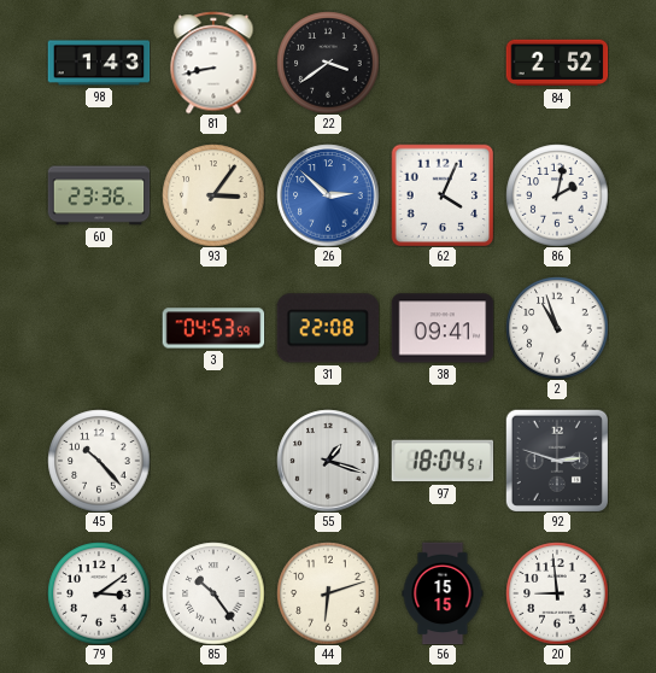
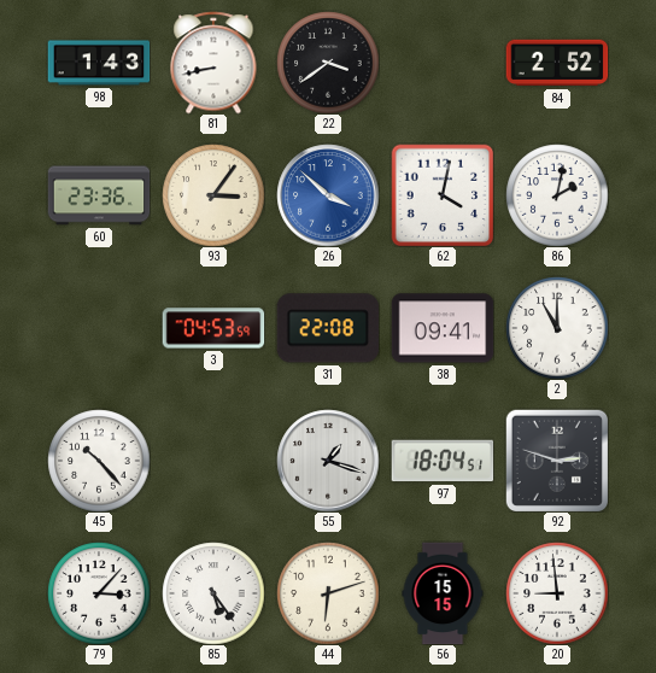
26: 2:52 -> 3:52
62: 4:04 -> 4:02
2: 10:57 -> 11:00
79: 3:09 -> 3:07
85: 10:24 -> 5:24
